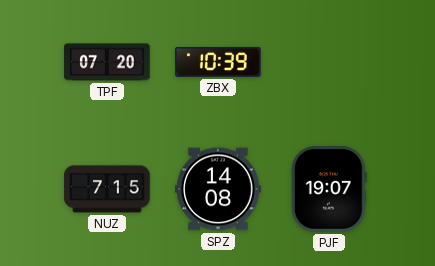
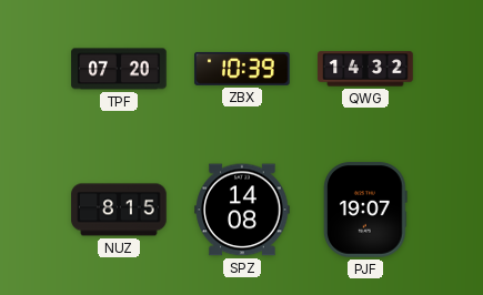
QWG: none -> 14:32
NUZ: 7:15 -> 8:15
